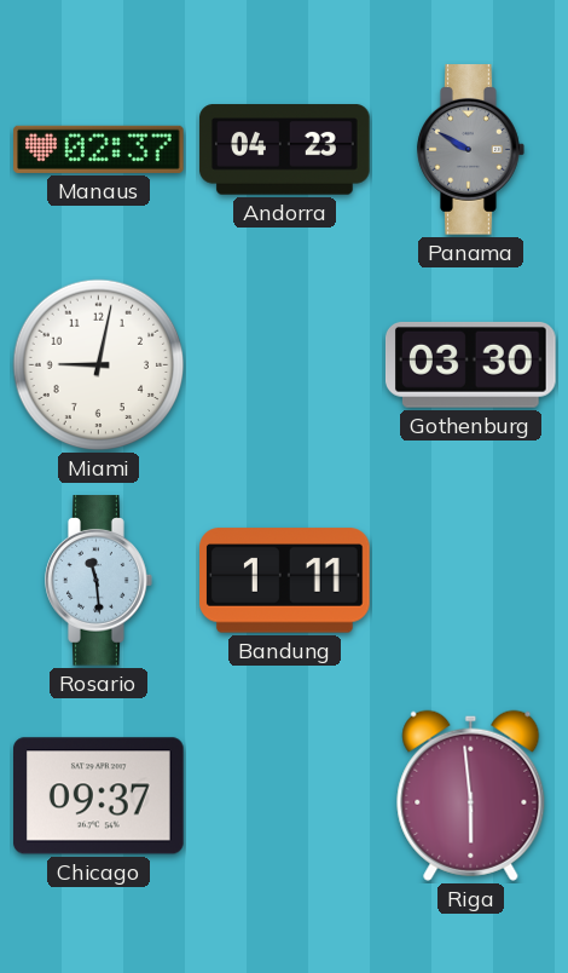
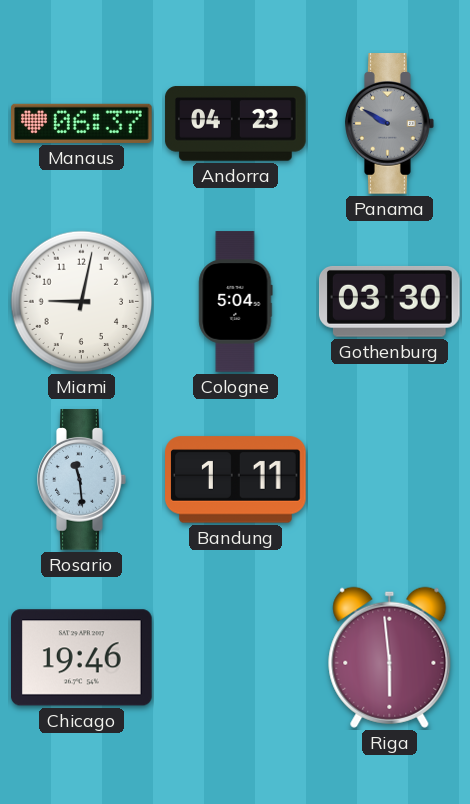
Manaus: 02:37 -> 06:37
Cologne: none -> 5:04
Chicago: 09:37 -> 19:46
